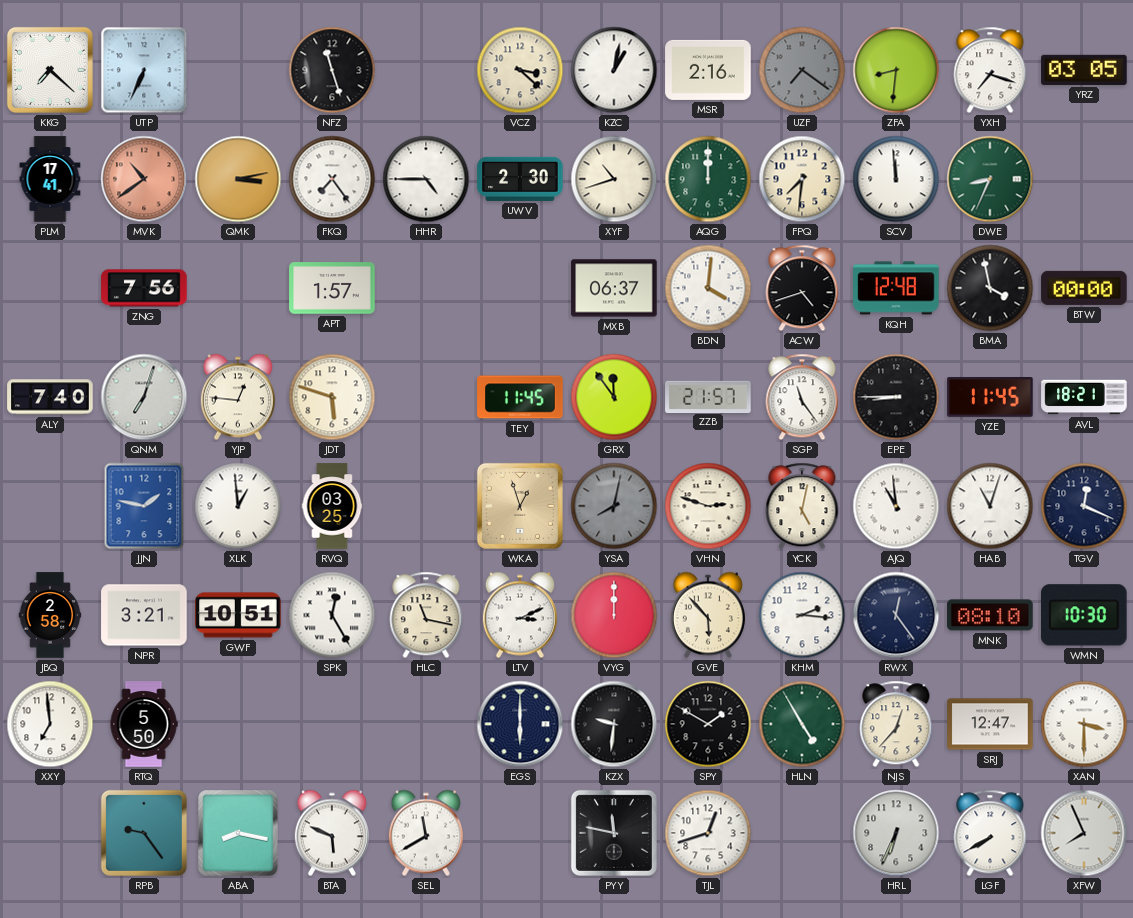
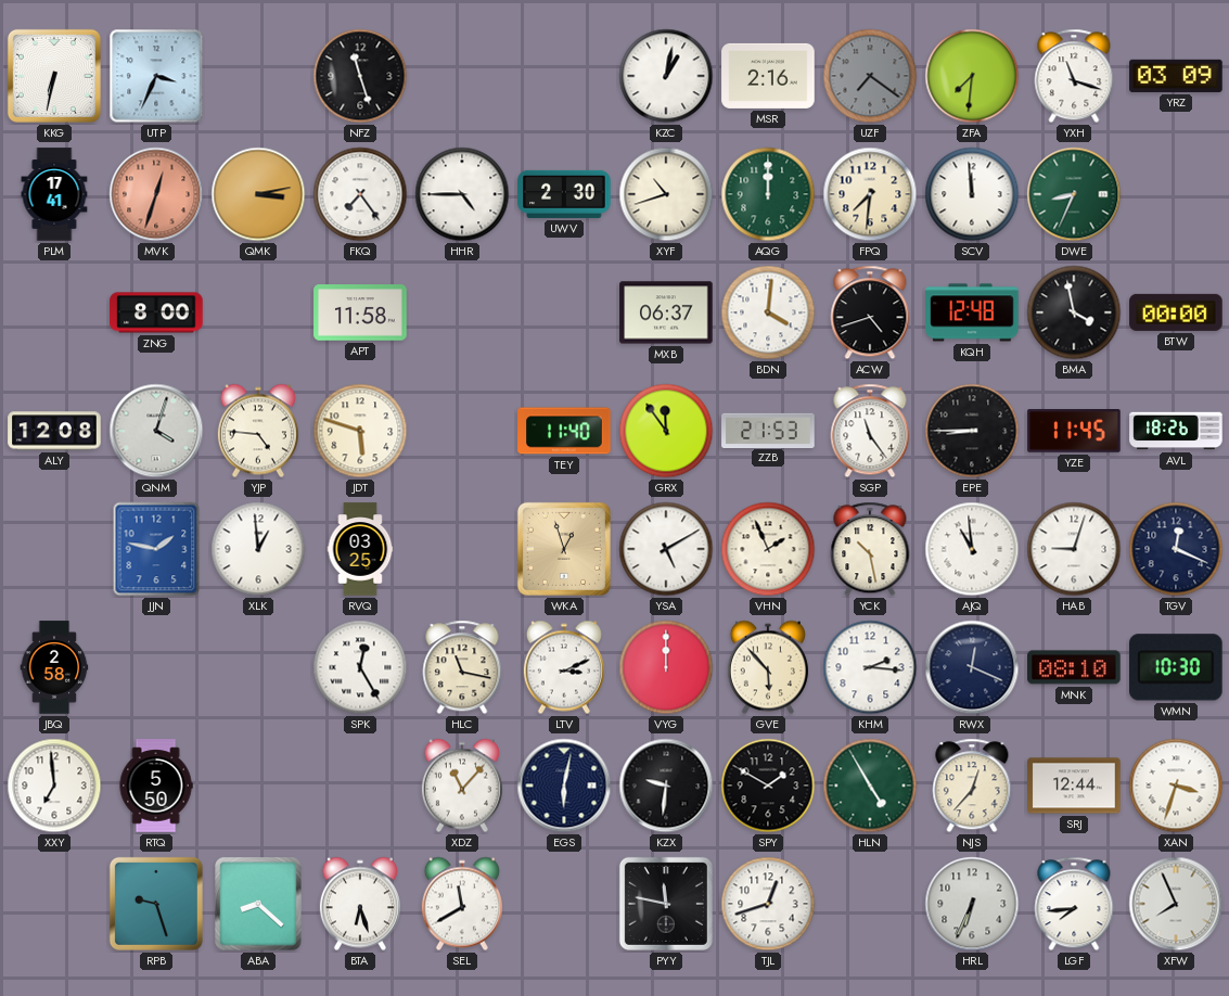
KKG: 7:22 -> 6:32
UTP: 6:34 -> 3:34
VCZ: 3:22 -> none
ZFA: 8:31 -> 7:31
YXH: 7:18 -> 11:18
YRZ: 03:05 -> 03:09
MVK: 10:39 -> 12:33
ZNG: 7:56 -> 8:00
APT: 1:57 -> 11:58
ALY: 7:40 -> 12:08
QNM: 7:03 -> 4:03
YJP: 12:46 -> 4:46
TEY: 11:45 -> 11:40
ZZB: 21:57 -> 21:53
AVL: 18:21 -> 18:26
YSA: 8:02 -> 5:10
YSA dial: grey -> white
VHN: 2:48 -> 1:56
YCK: 5:02 -> 10:28
HAB: 11:03 -> 9:03
NPR: 3:21 -> none
GWF: 10:51 -> none
RWX: 12:24 -> 12:19
XDZ: none -> 11:07
EGS: 6:00 -> 6:02
SRJ: 12:47 -> 12:44
XAN: 3:30 -> 3:33
RPB: 9:24 -> 9:27
ABA: 8:17 -> 8:22
BTA: 5:49 -> 6:27
LGF: 7:40 -> 7:44
